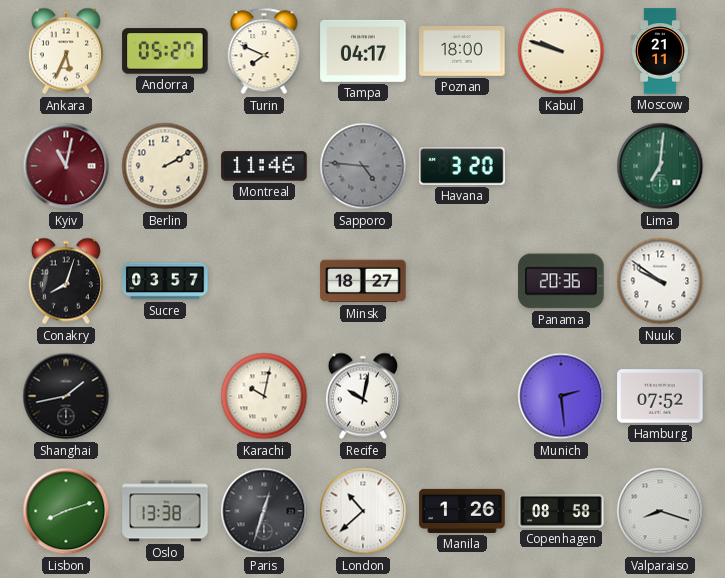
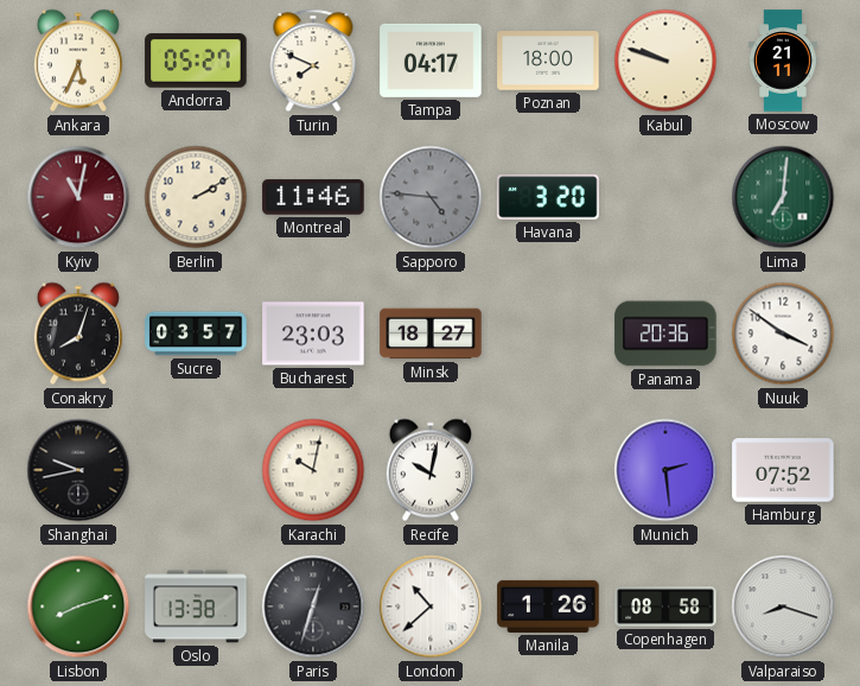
Bucharest: none -> 23:03
Nuuk: 9:51 -> 3:51
Shanghai: 1:43 -> 9:43
